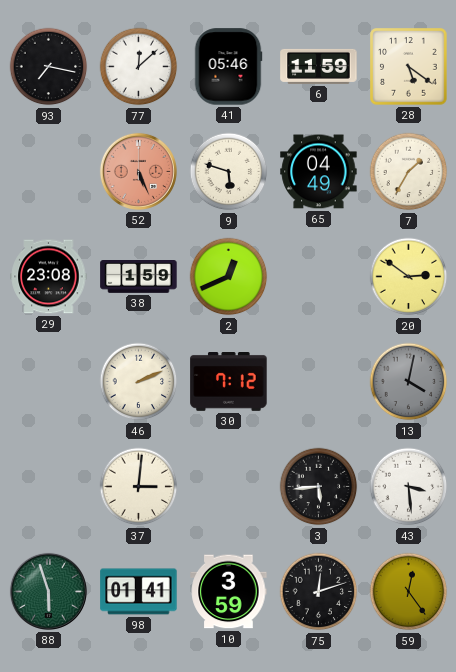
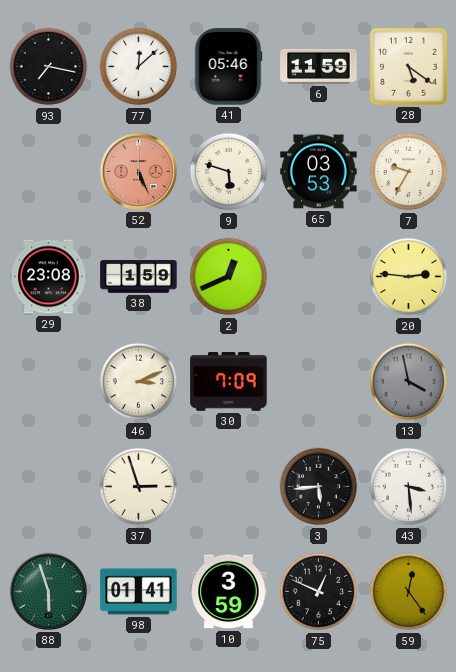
65: 04:49 -> 03:53
7: 1:35 -> 9:35
20: 2:51 -> 2:46
46: 2:11 -> 3:11
30: 7:12 -> 7:09
13: 4:02 -> 3:58
37: 3:01 -> 2:57
75: 12:12 -> 12:49
